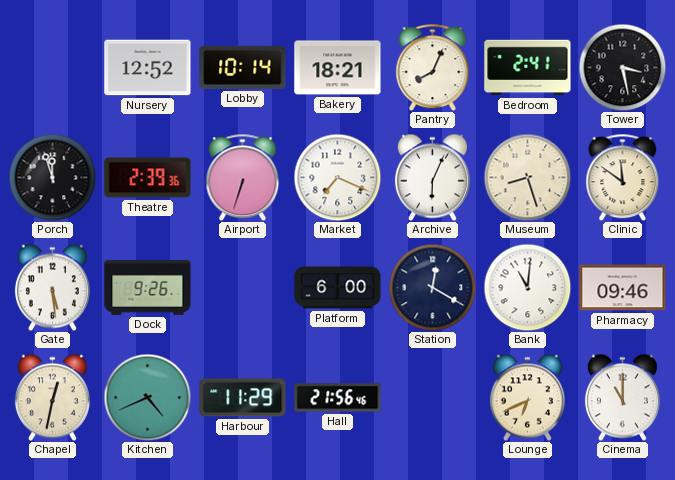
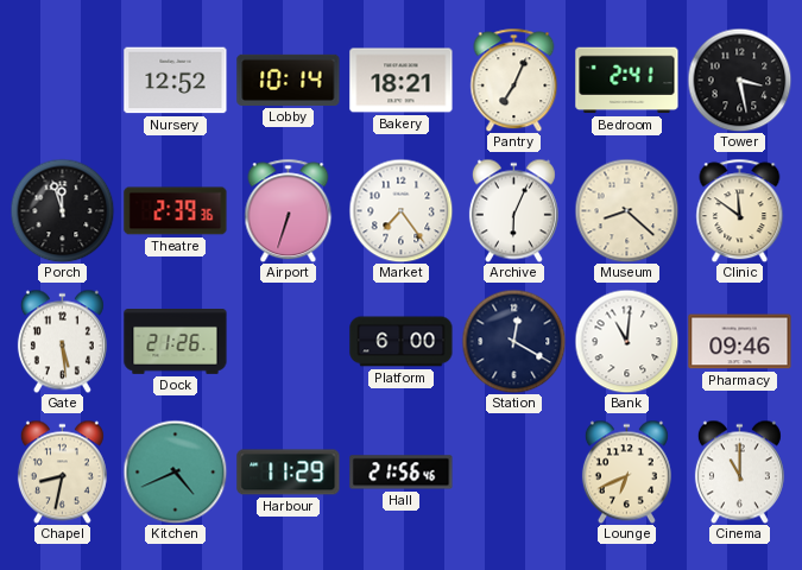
Pantry: 8:04 -> 7:04
Market: 7:19 -> 7:24
Museum: 8:27 -> 8:22
Dock: 9:26 -> 21:26
Chapel: 12:32 -> 8:32
